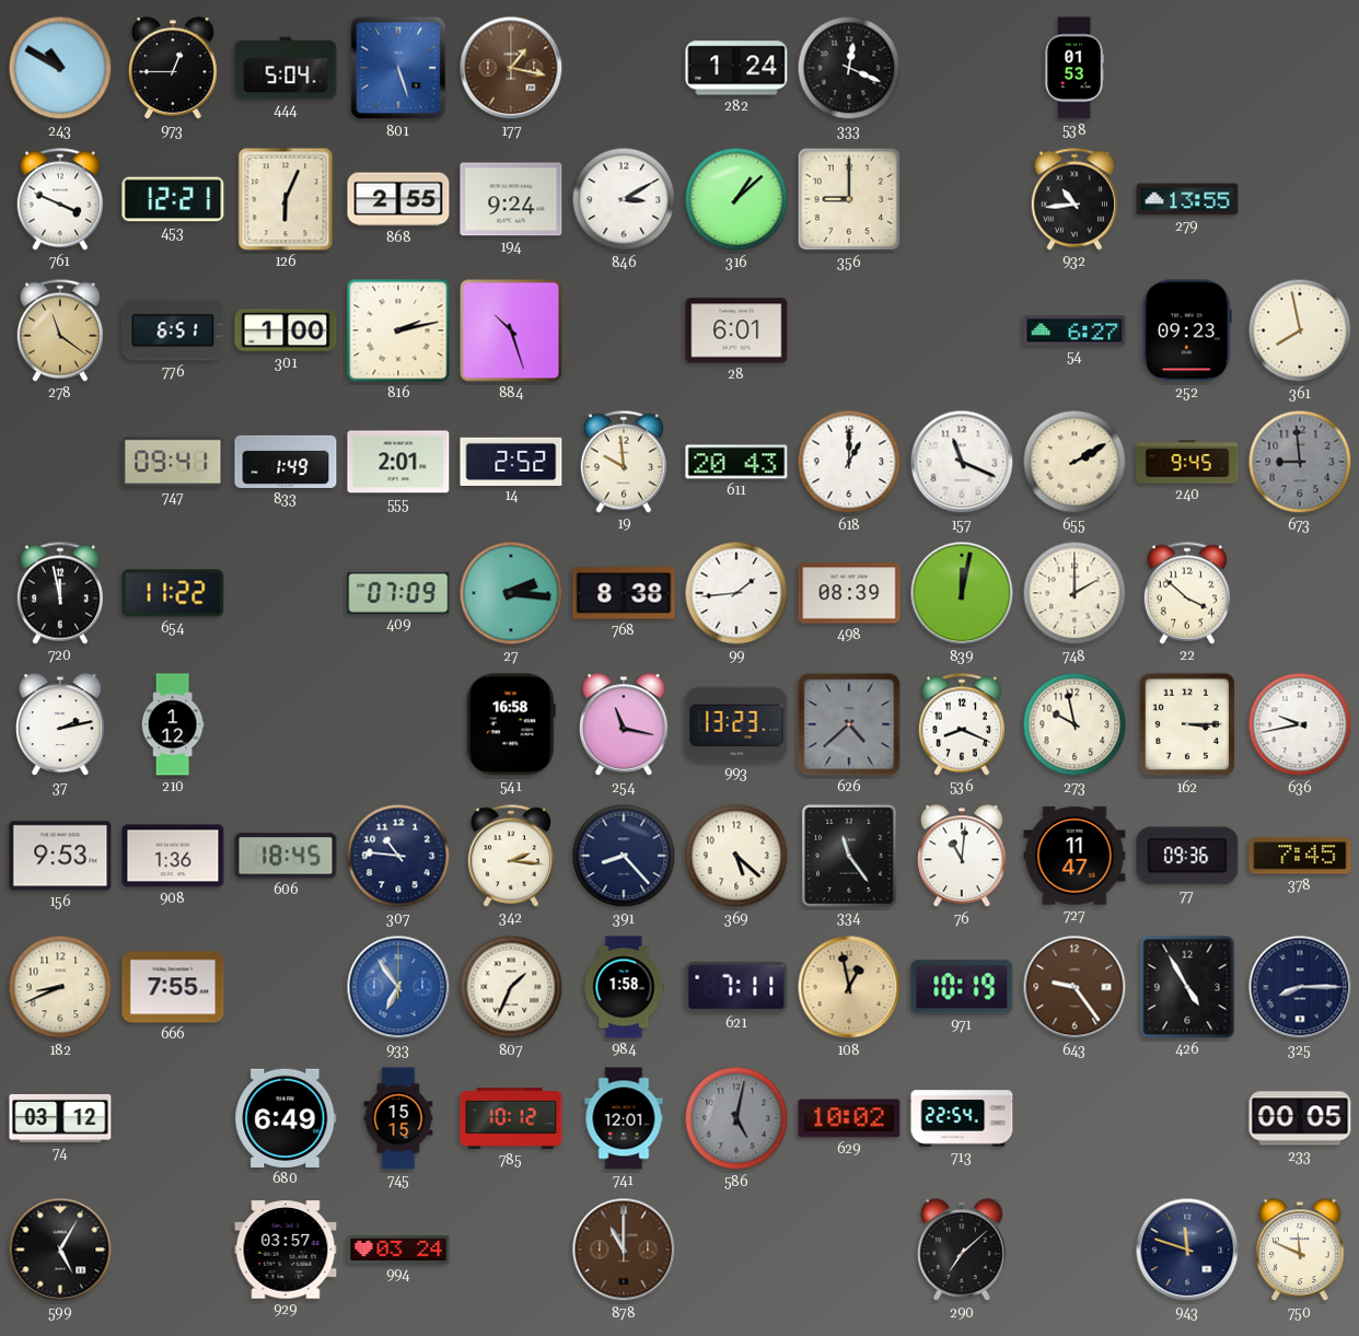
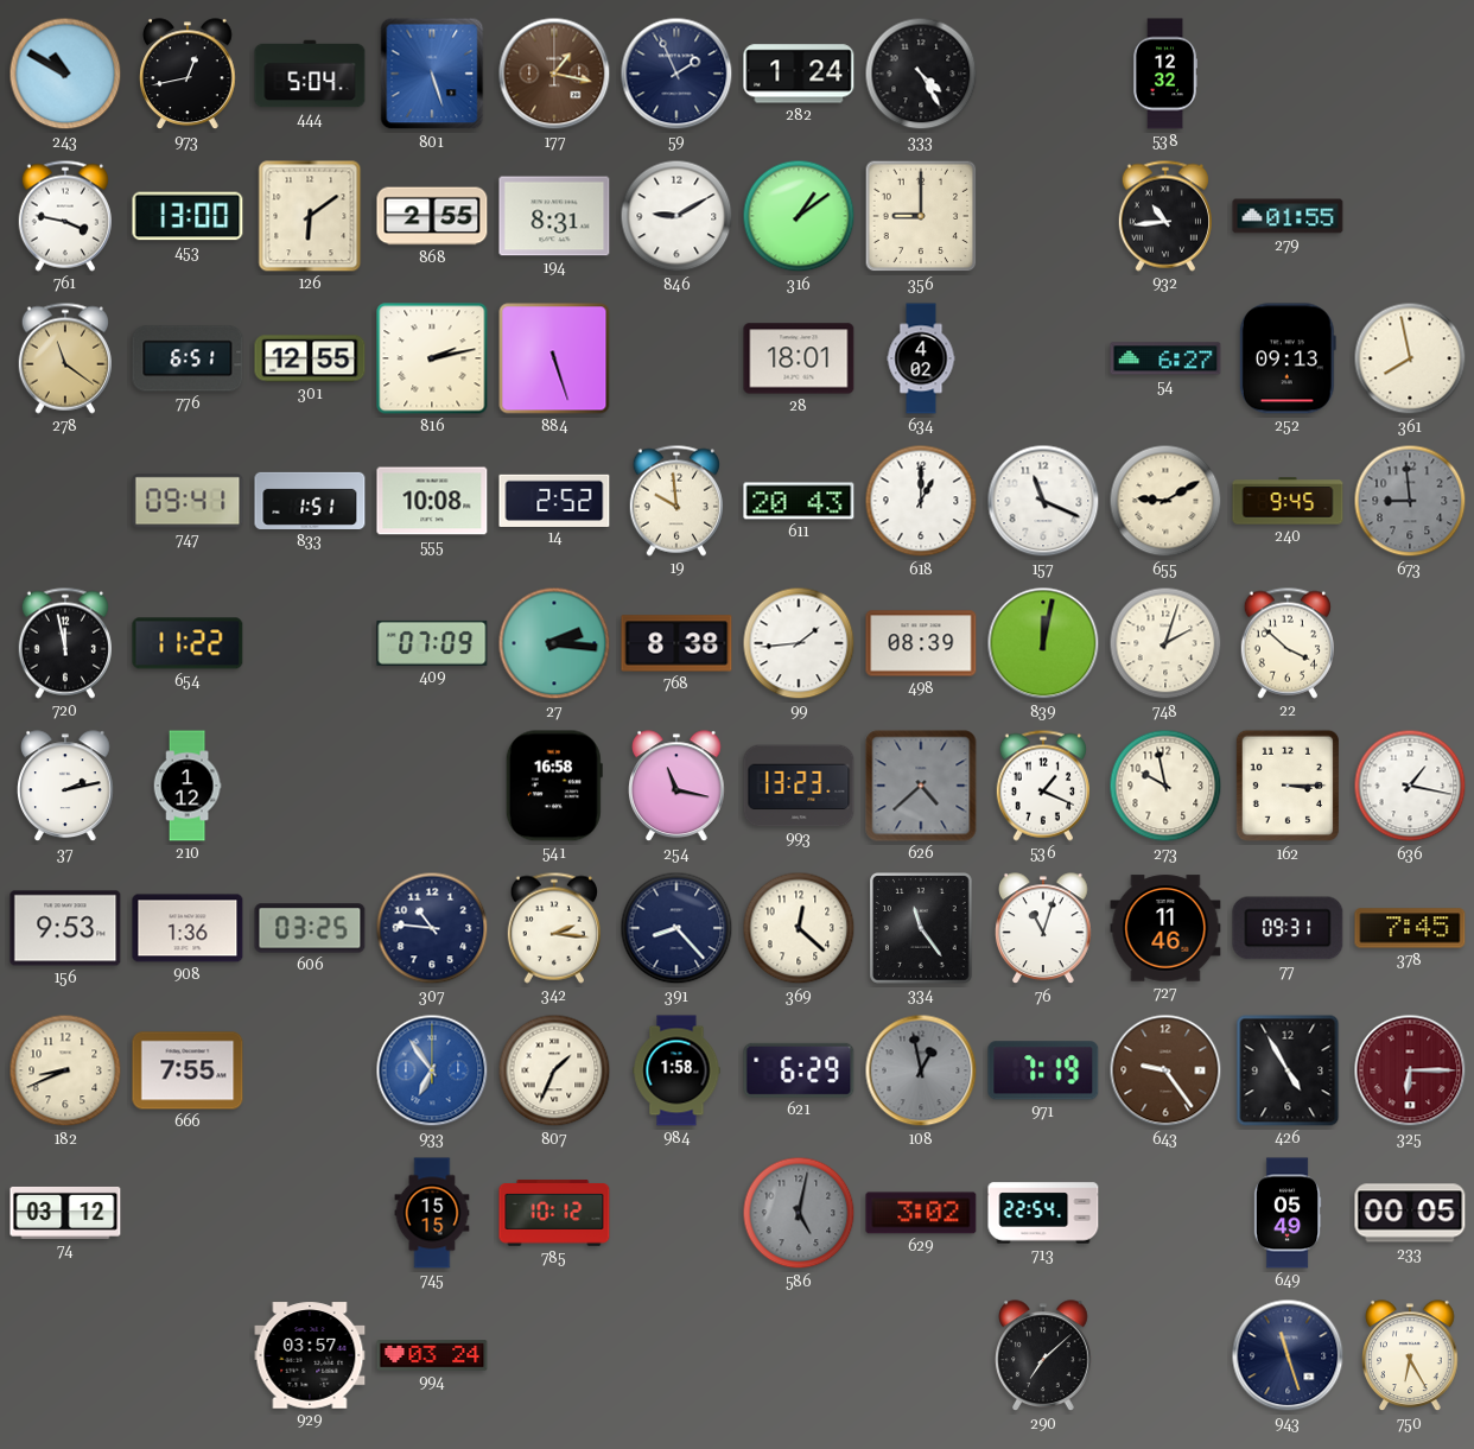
973: 12:45 -> 12:43
59: none -> 1:56
333: 12:19 -> 4:25
538: 01:53 -> 12:32
761: 3:49 -> 3:47
453: 12:21 -> 13:00
126: 6:04 -> 6:09
194: 9:24 -> 8:31
846: 3:10 -> 9:10
316: 1:08 -> 1:09
279: 13:55 -> 01:55
301: 1:00 -> 12:55
884: 10:27 -> 5:27
28: 6:01 -> 18:01
634: none -> 4:02
252: 09:23 -> 09:13
833: 1:49 -> 1:51
555: 2:01 -> 10:08
655: 2:10 -> 9:10
748: 2:00 -> 2:03
536: 8:19 -> 1:19
636: 9:43 -> 1:17
606: 18:45 -> 03:25
369: 5:22 -> 12:22
76: 11:01 -> 11:03
727: 11:47 -> 11:46
77: 09:36 -> 09:31
621: 7:11 -> 6:29
108 dial: champagne -> grey
971: 10:19 -> 7:19
325: 8:15 -> 6:15
325 dial: navy -> burgundy
680: 6:49 -> none
741: 12:01 -> none
629: 10:02 -> 3:02
649: none -> 05:49
599: 5:05 -> none
878: 11:00 -> none
943: 11:48 -> 11:27
750: 11:49 -> 6:25
